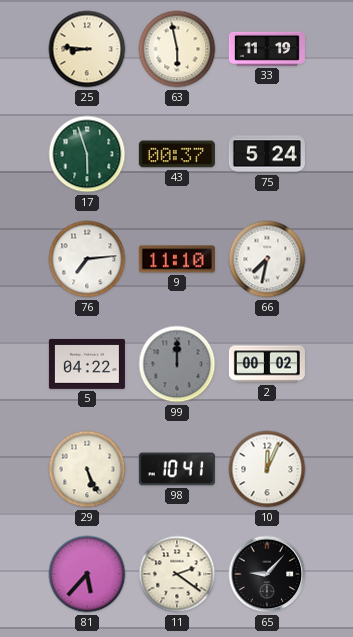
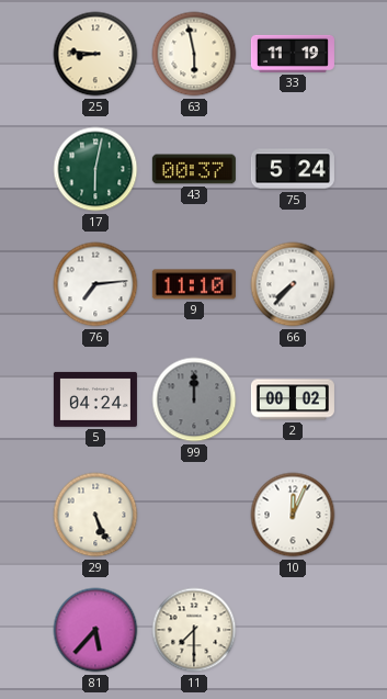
17: 5:57 -> 6:02
66: 7:32 -> 7:37
5: 04:22 -> 04:24
98: 10:41 -> none
11: 2:21 -> 7:30
65: 9:07 -> none
